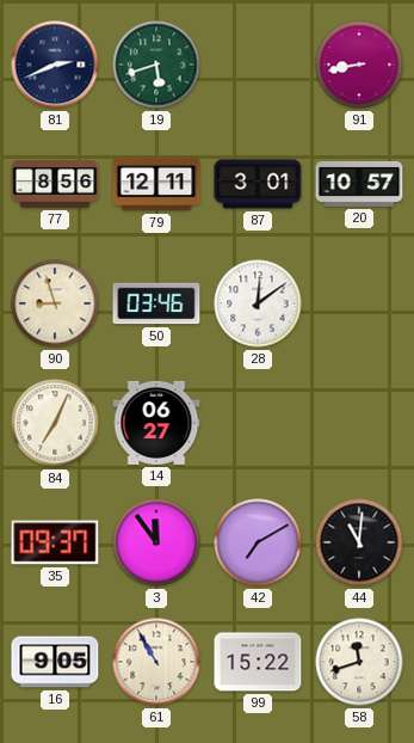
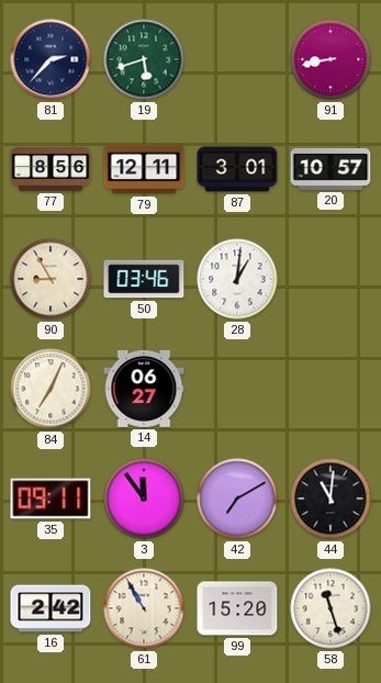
81: 2:41 -> 2:37
90: 8:57 -> 8:55
28: 12:09 -> 1:01
35: 09:37 -> 09:11
16: 9:05 -> 2:42
99: 15:22 -> 15:20
58: 11:42 -> 11:27
